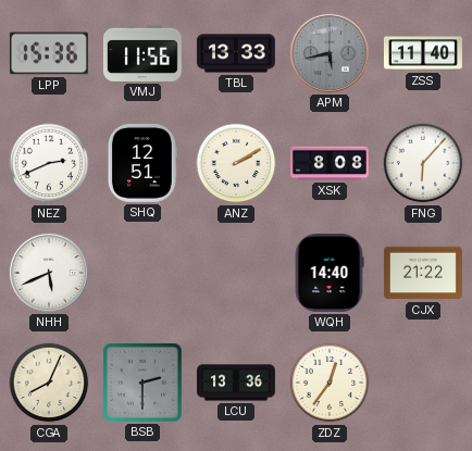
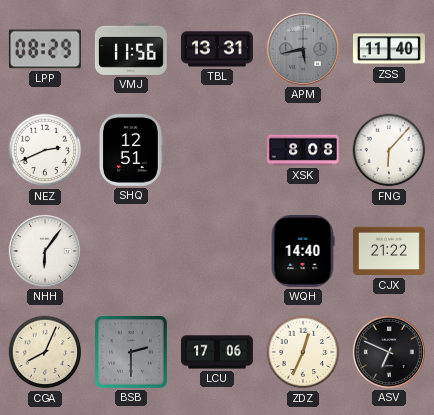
LPP: 15:36 -> 08:29
TBL: 13:33 -> 13:31
ANZ: 2:10 -> none
NHH: 5:41 -> 6:06
LCU: 13:36 -> 17:06
ZDZ: 12:36 -> 12:34
ASV: none -> 6:49
